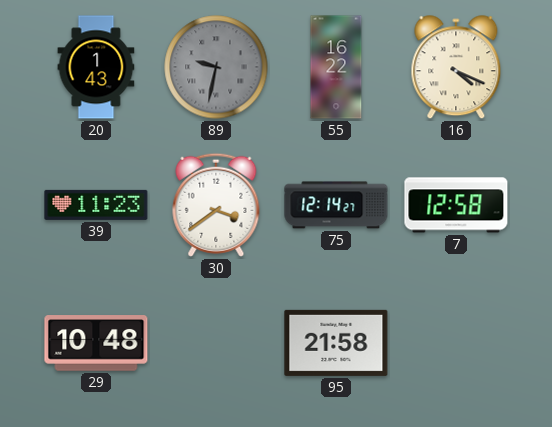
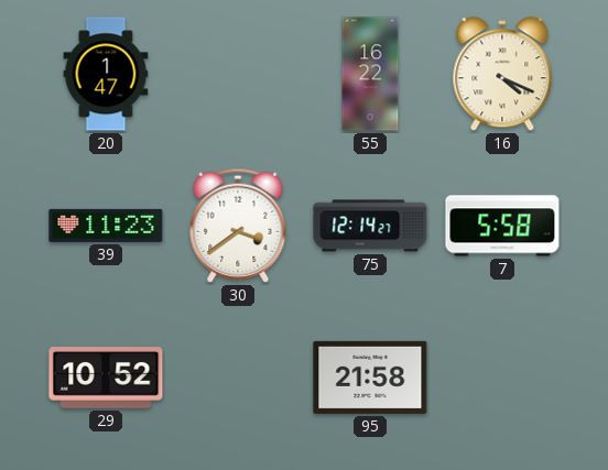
20: 1:43 -> 1:47
89: 9:32 -> none
7: 12:58 -> 5:58
29: 10:48 -> 10:52
